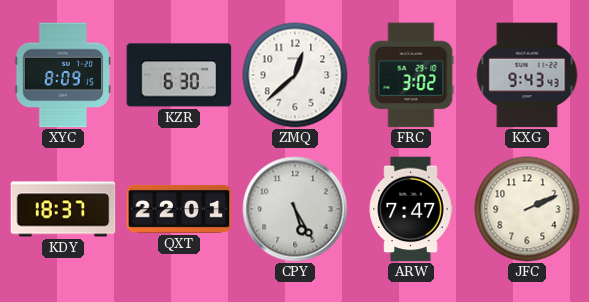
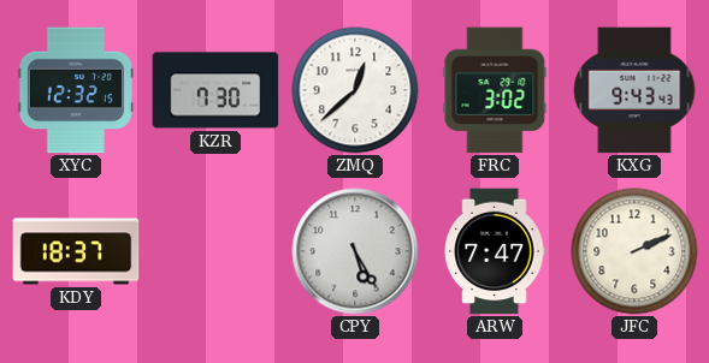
XYC: 8:09 -> 12:32
KZR: 6:30 -> 7:30
QXT: 22:01 -> none
